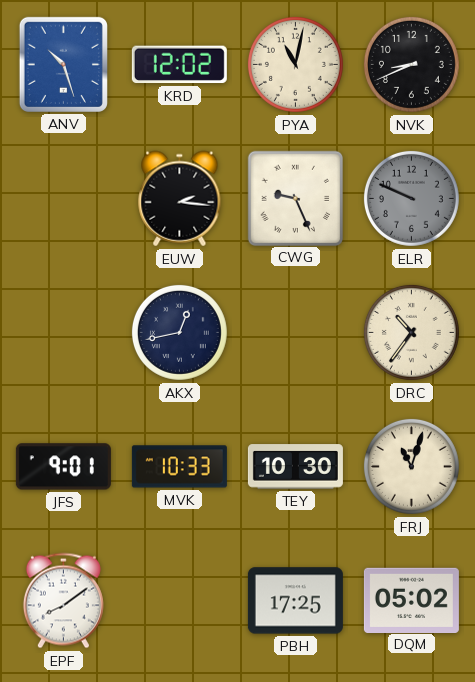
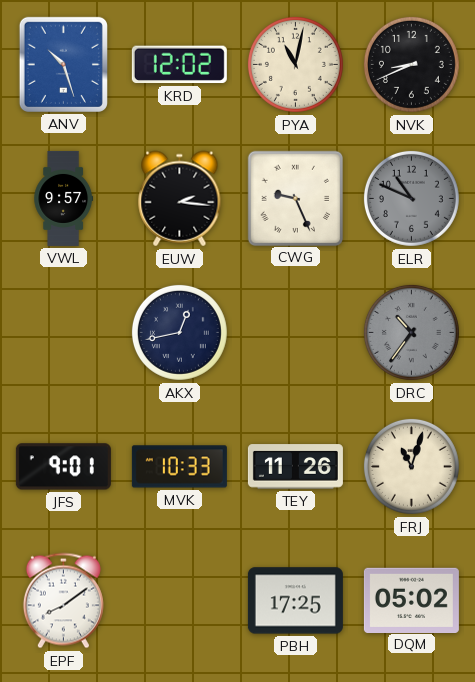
VWL: none -> 9:57
ELR: 9:49 -> 10:49
DRC dial: cream -> grey
TEY: 10:30 -> 11:26
